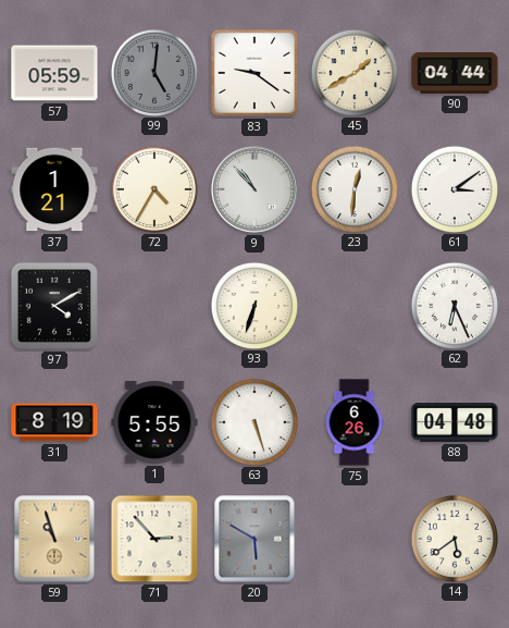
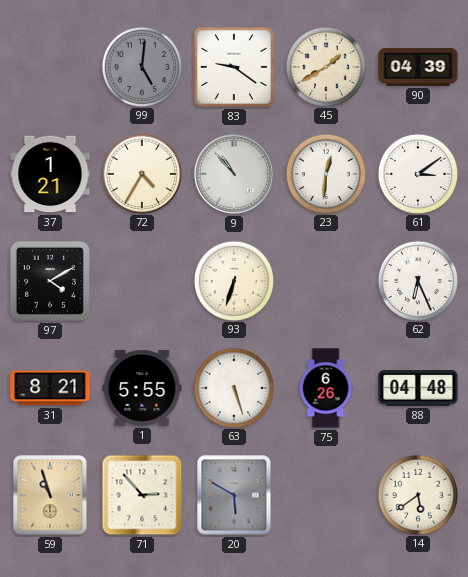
57: 05:59 -> none
90: 04:44 -> 04:39
31: 8:19 -> 8:21
